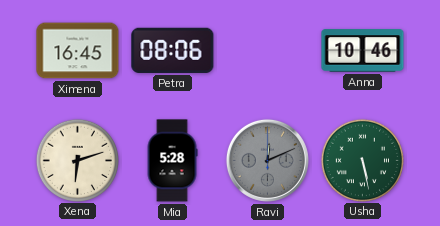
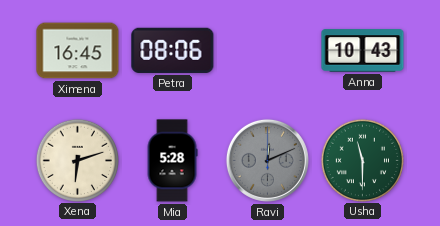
Anna: 10:46 -> 10:43
Usha: 5:28 -> 11:30
